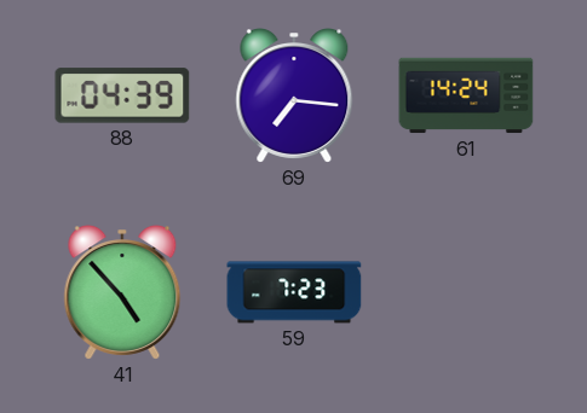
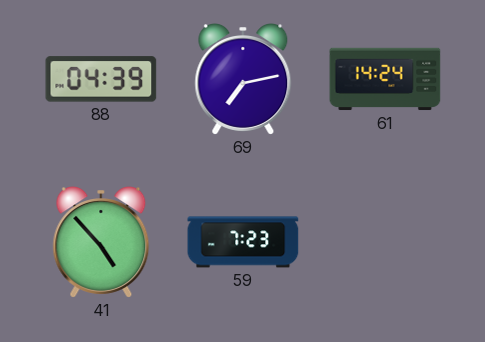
69: 7:16 -> 7:13
